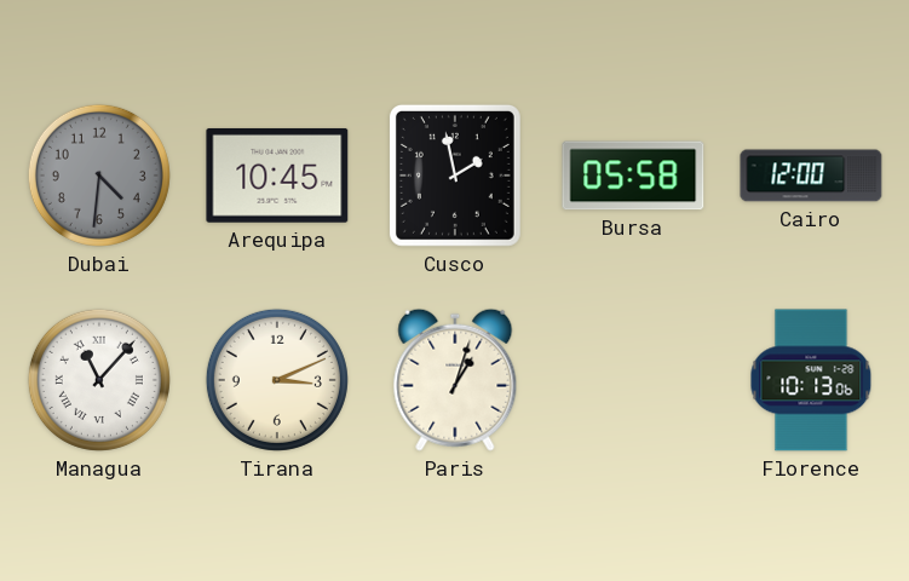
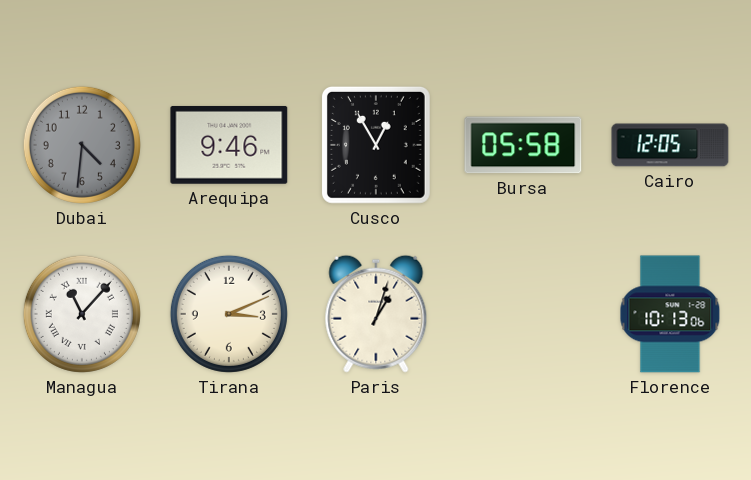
Arequipa: 10:45 -> 9:46
Cusco: 1:58 -> 12:55
Cairo: 12:00 -> 12:05
